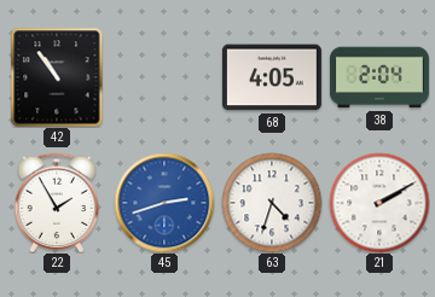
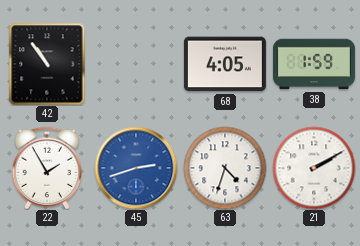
38: 2:04 -> 1:59
